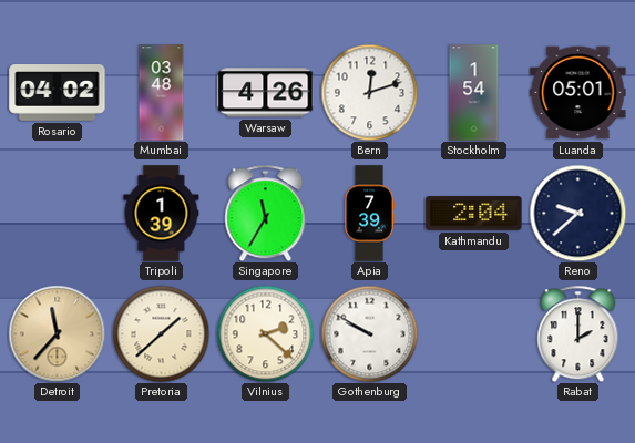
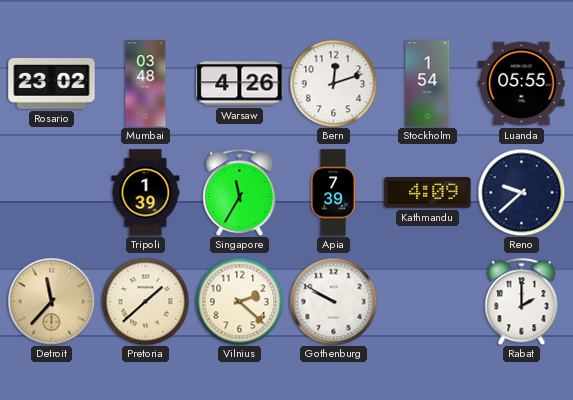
Rosario: 04:02 -> 23:02
Luanda: 05:01 -> 05:55
Kathmandu: 2:04 -> 4:09
